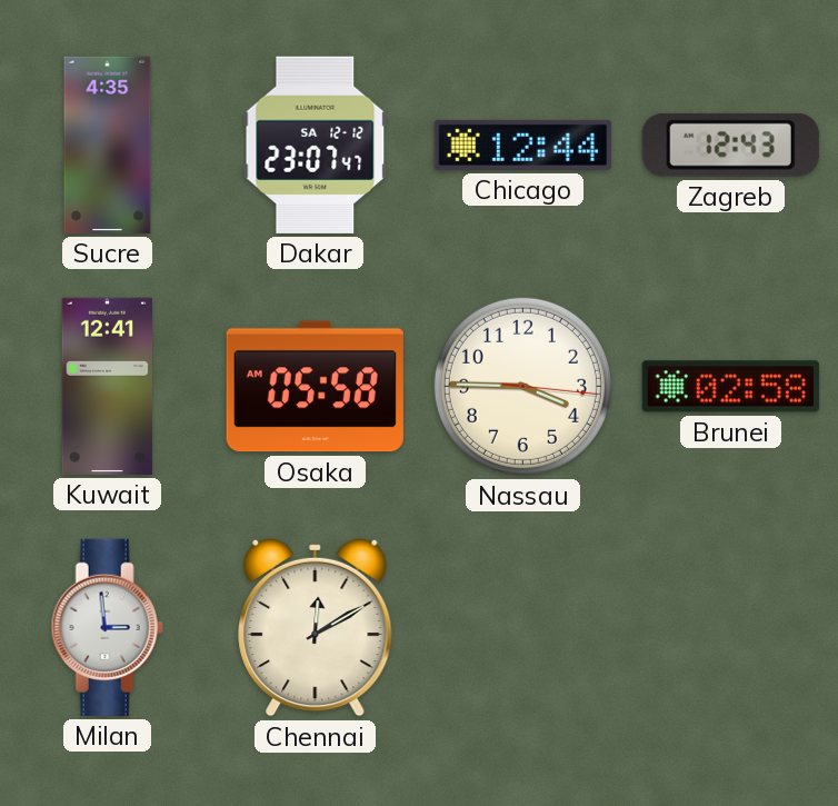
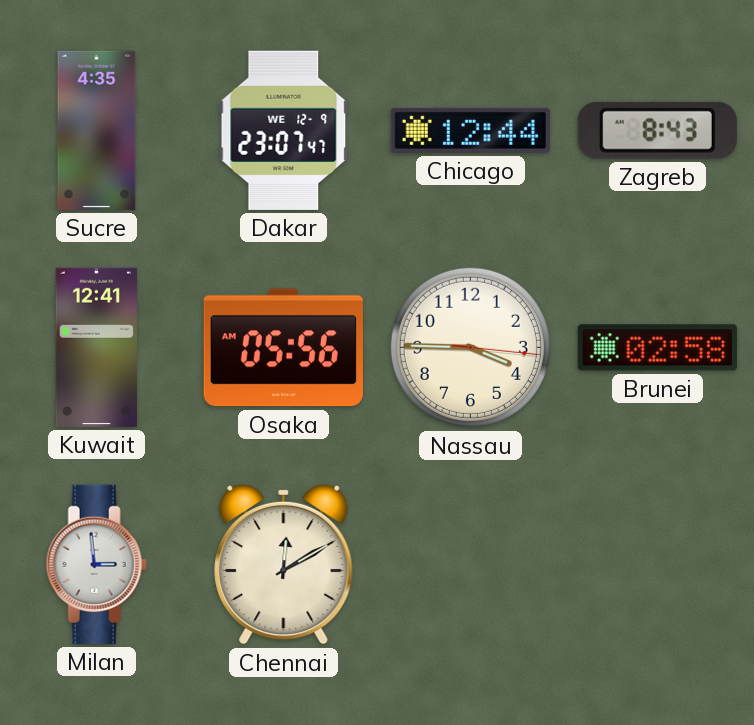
Dakar date: SA 12-12 -> WE 12-9
Zagreb: 12:43 -> 8:43
Osaka: 05:58 -> 05:56
